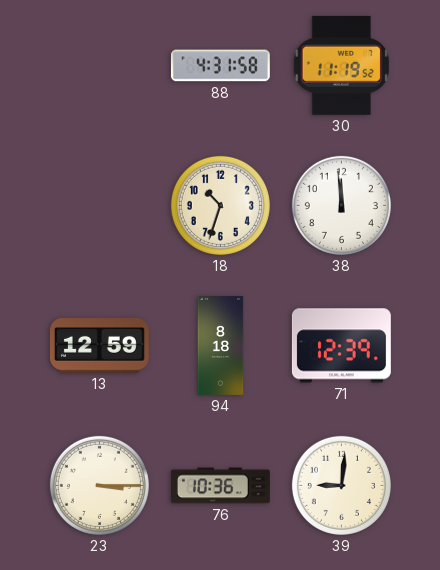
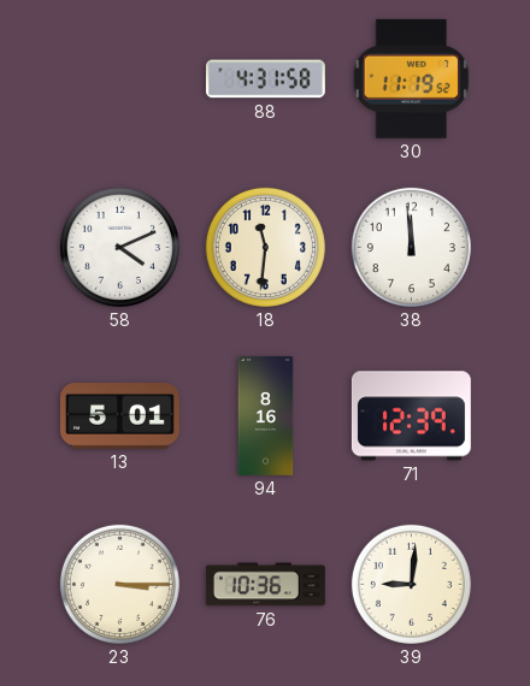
58: none -> 4:11
18: 10:33 -> 11:31
13: 12:59 -> 5:01
94: 8:18 -> 8:16
